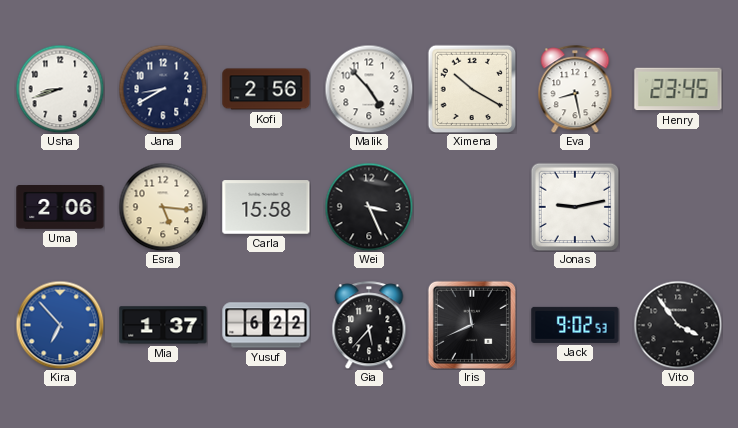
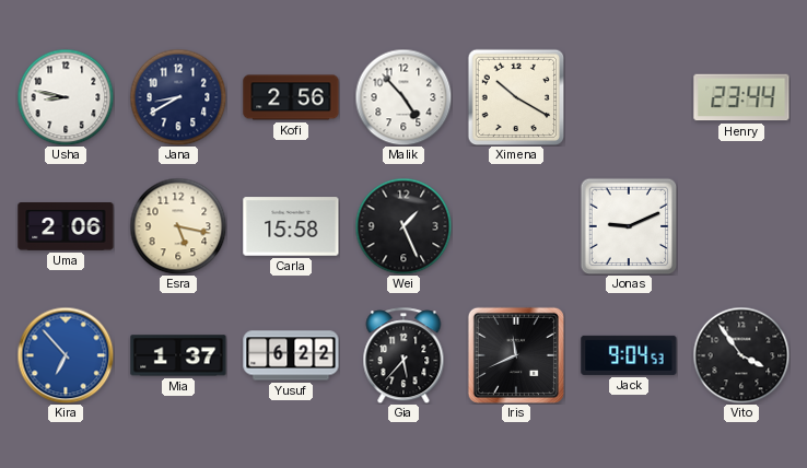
Usha: 8:42 -> 8:47
Eva: 8:28 -> none
Henry: 23:45 -> 23:44
Esra: 5:16 -> 5:17
Wei: 3:26 -> 1:26
Jonas: 9:13 -> 9:11
Jack: 9:02 -> 9:04
